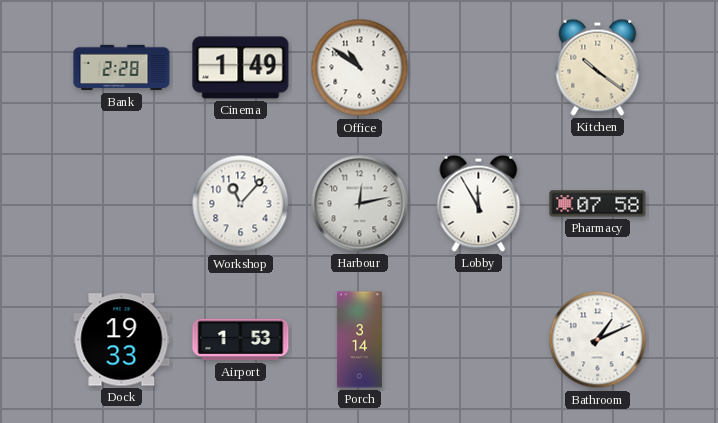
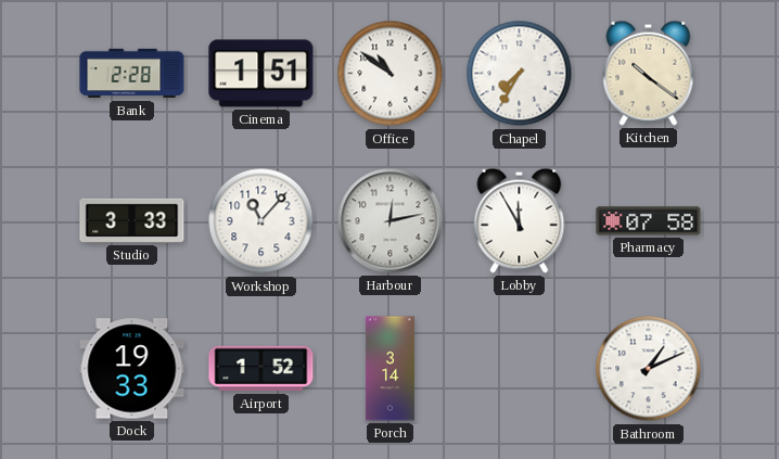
Cinema: 1:49 -> 1:51
Chapel: none -> 7:35
Studio: none -> 3:33
Airport: 1:53 -> 1:52
